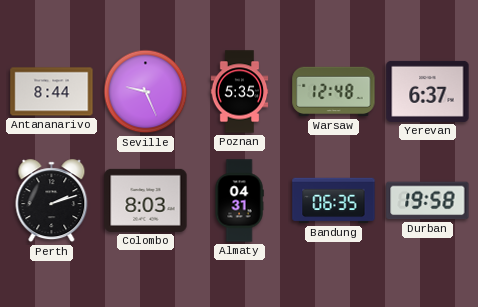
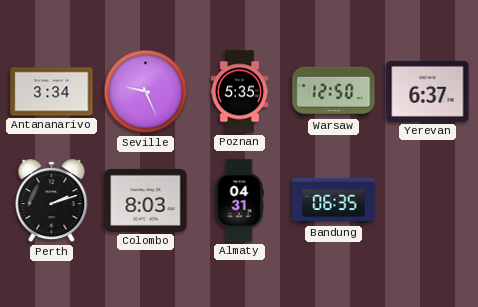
Antananarivo: 8:44 -> 3:34
Warsaw: 12:48 -> 12:50
Durban: 19:58 -> none
